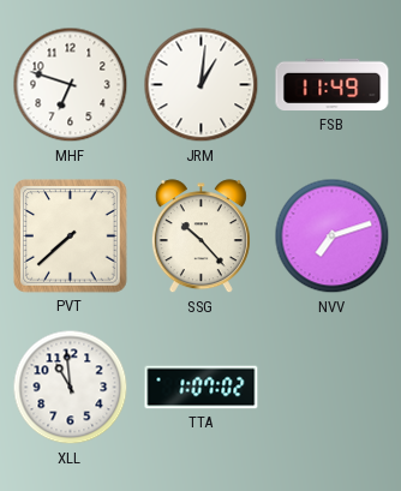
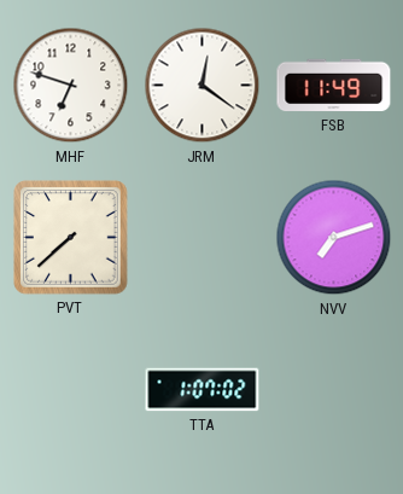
JRM: 1:01 -> 12:21
SSG: 10:23 -> none
XLL: 10:59 -> none
